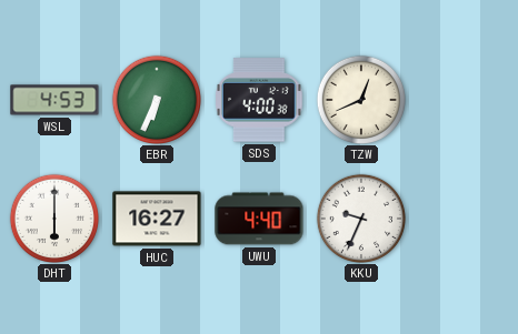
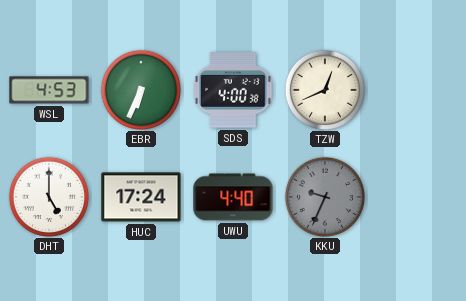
DHT: 6:00 -> 5:00
HUC: 16:27 -> 17:24
KKU dial: white -> grey
